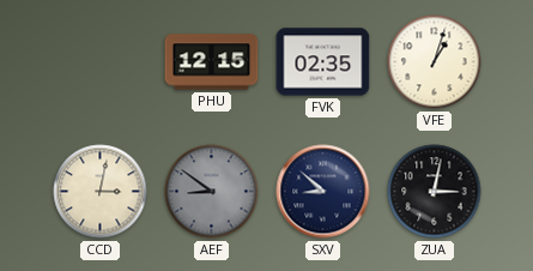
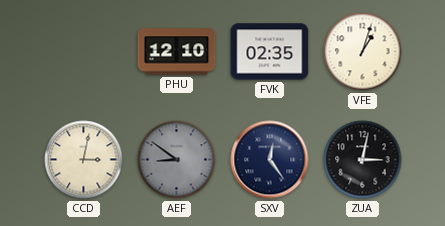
PHU: 12:15 -> 12:10
SXV: 8:52 -> 12:24
